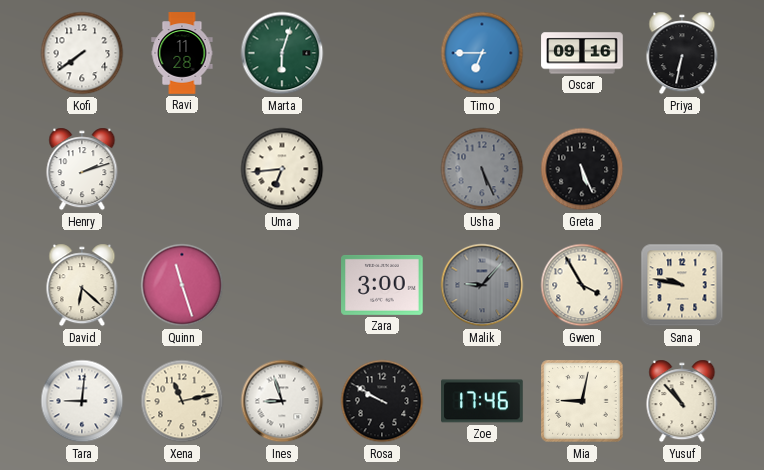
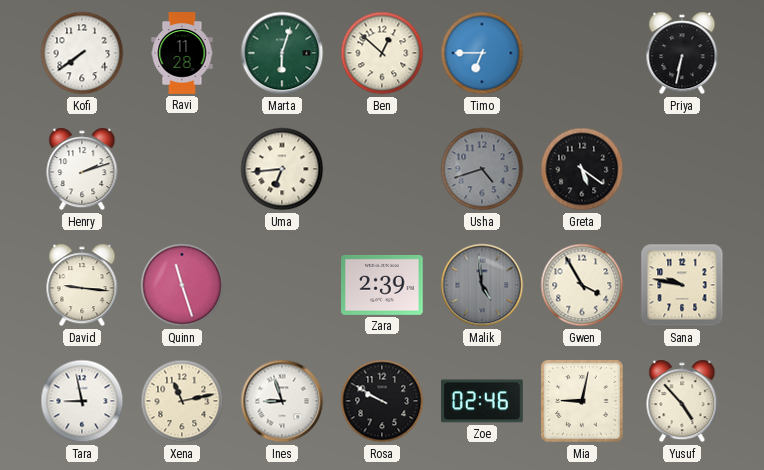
Ben: none -> 12:52
Oscar: 09:16 -> none
Usha: 5:26 -> 4:42
Greta: 5:26 -> 5:21
David: 6:22 -> 9:16
Zara: 3:00 -> 2:39
Malik: 9:07 -> 4:59
Tara: 9:01 -> 8:58
Zoe: 17:46 -> 02:46
Yusuf: 10:53 -> 4:53
